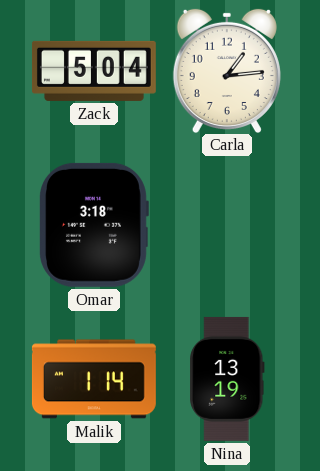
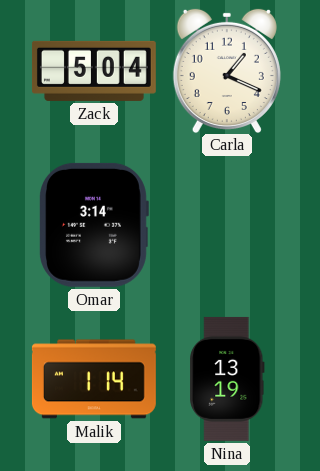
Carla: 1:14 -> 1:19
Omar: 3:18 -> 3:14
